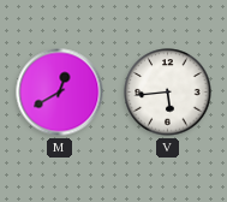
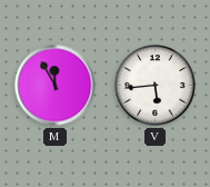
M: 12:40 -> 11:55
